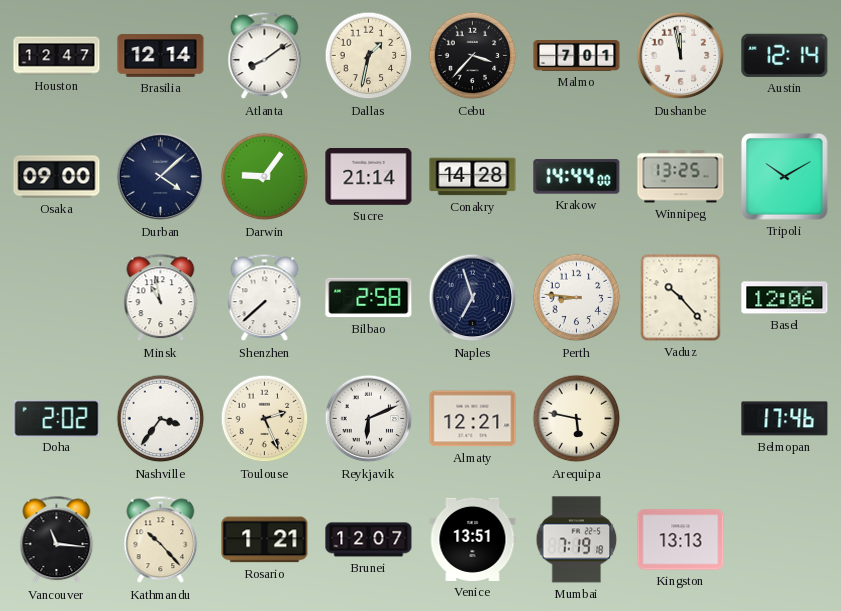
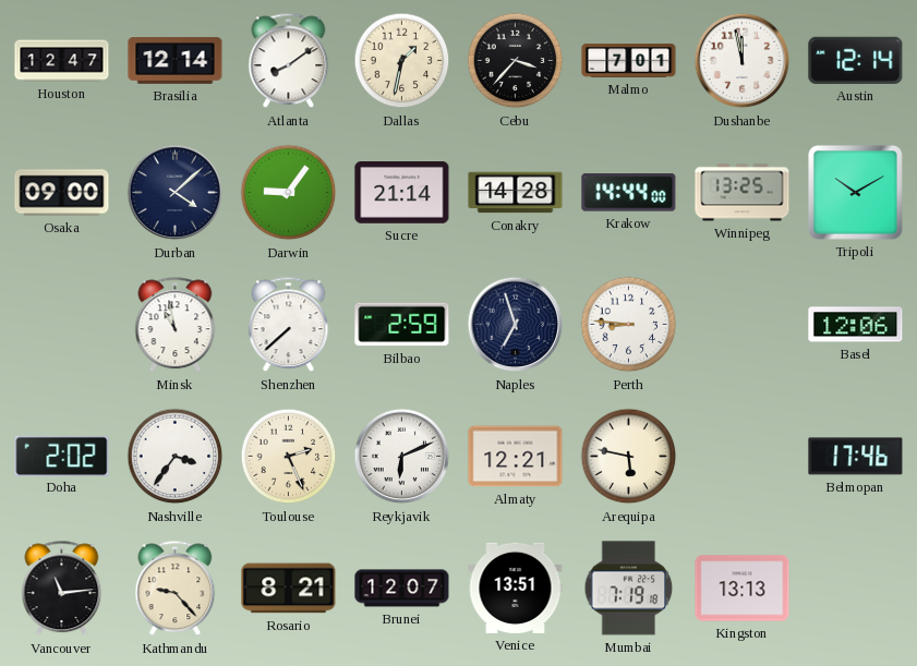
Bilbao: 2:58 -> 2:59
Vaduz: 10:23 -> none
Vancouver: 11:16 -> 11:14
Kathmandu: 10:23 -> 9:23
Rosario: 1:21 -> 8:21
